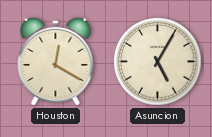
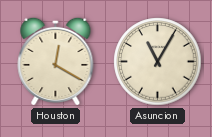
Asuncion: 5:05 -> 11:05
